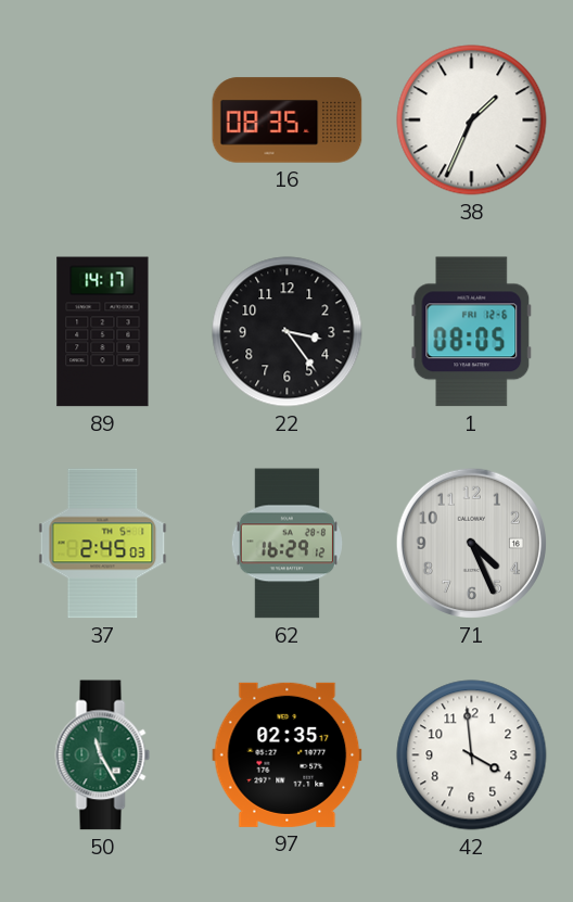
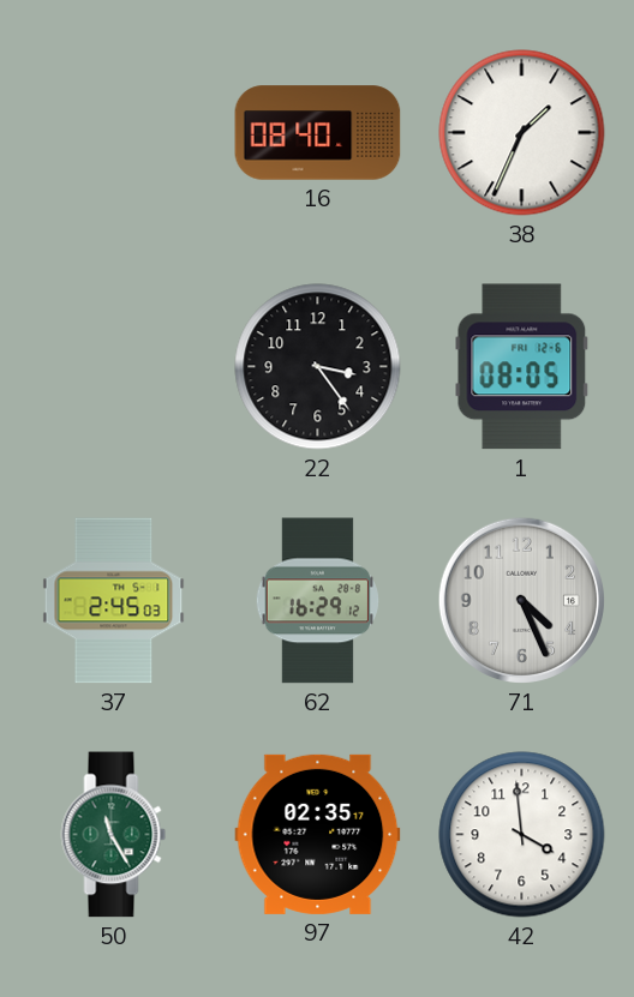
16: 08:35 -> 08:40
89: 14:17 -> none
